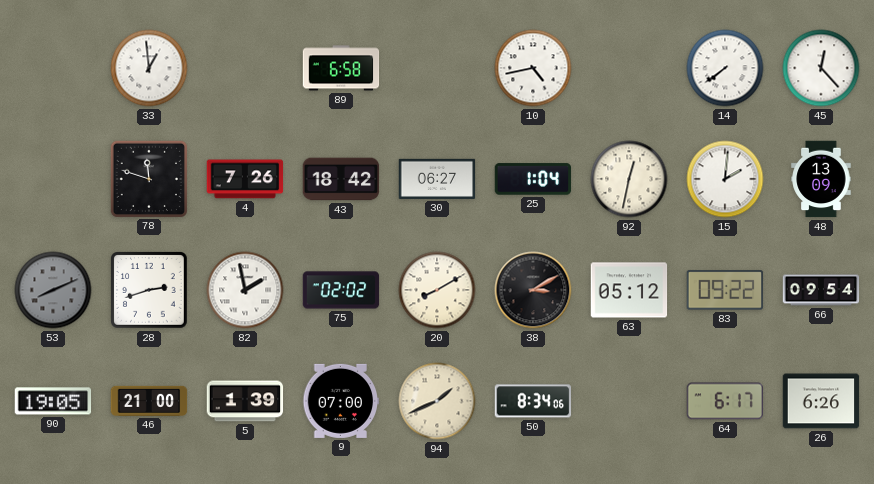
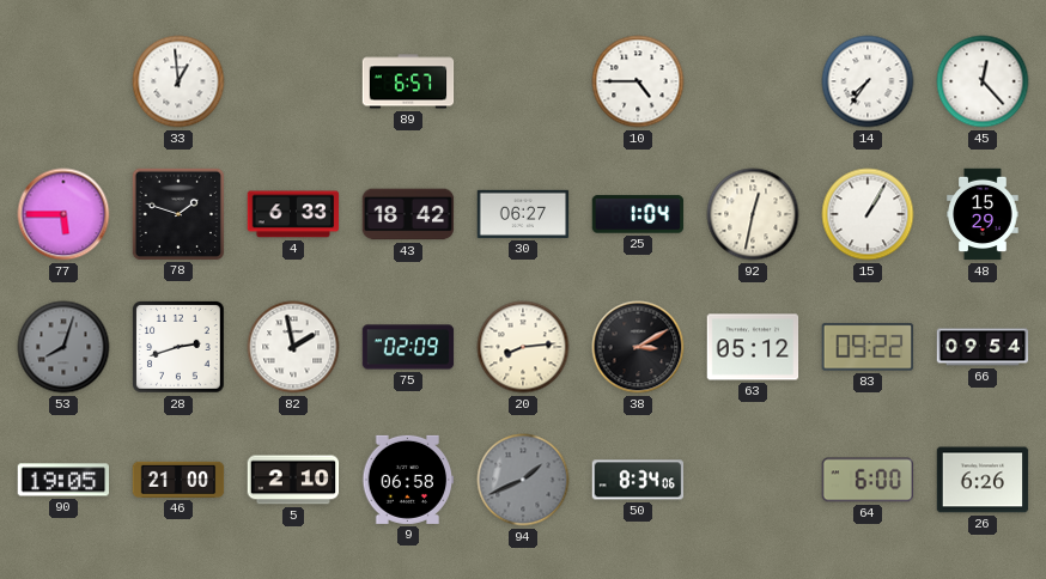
89: 6:58 -> 6:57
10: 4:43 -> 4:45
14: 7:39 -> 7:36
77: none -> 5:45
78: 11:48 -> 1:48
4: 7:26 -> 6:33
15: 2:01 -> 1:05
48: 13:09 -> 15:29
53: 8:11 -> 8:03
75: 02:02 -> 02:09
20: 8:10 -> 8:14
5: 1:39 -> 2:10
9: 07:00 -> 06:58
94 dial: cream -> grey
64: 6:17 -> 6:00
